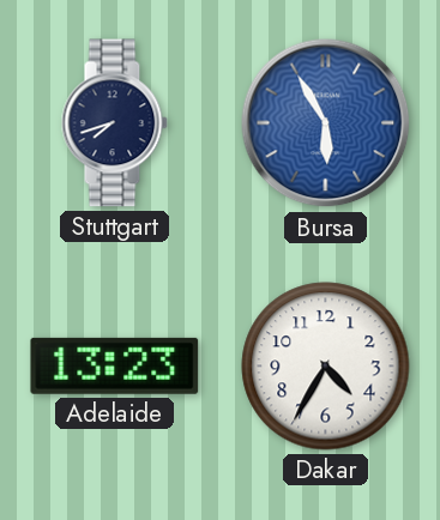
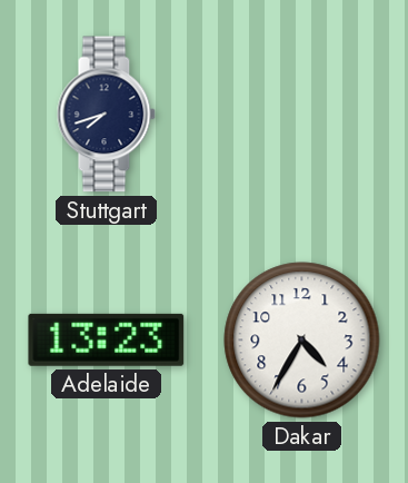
Bursa: 5:55 -> none
